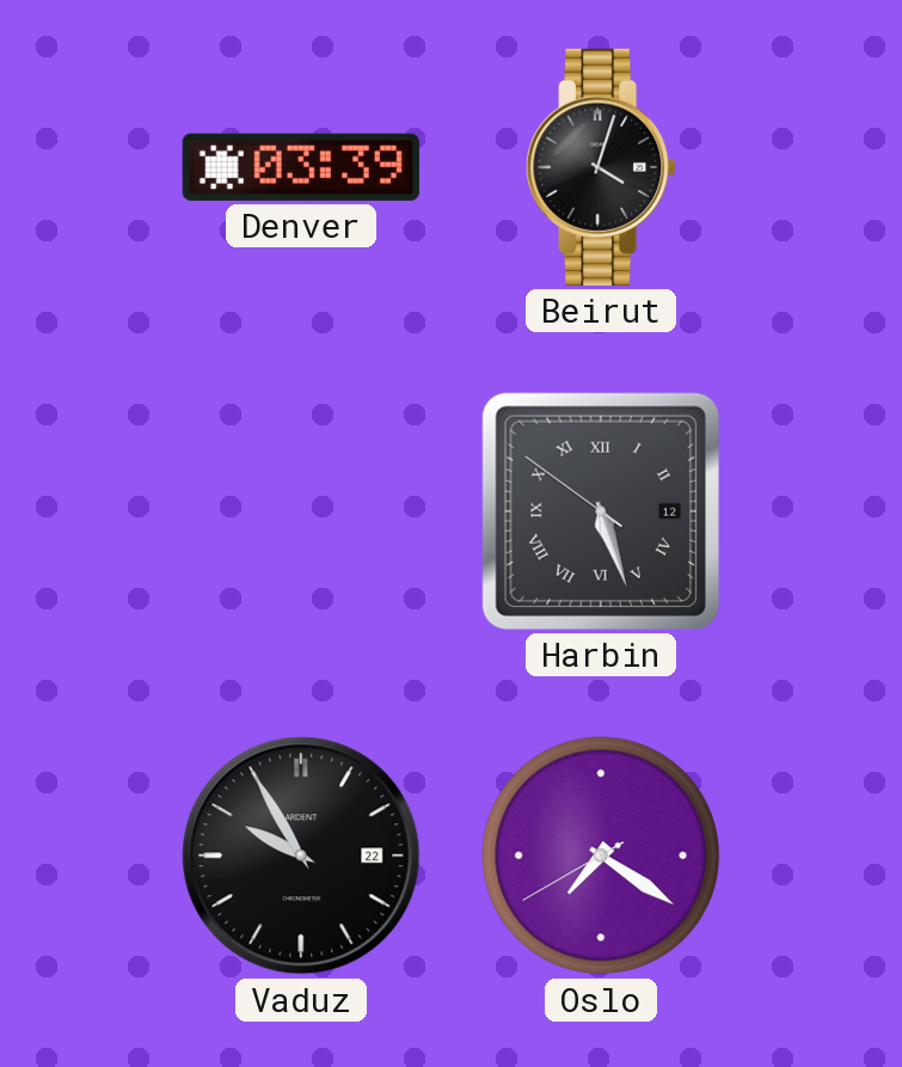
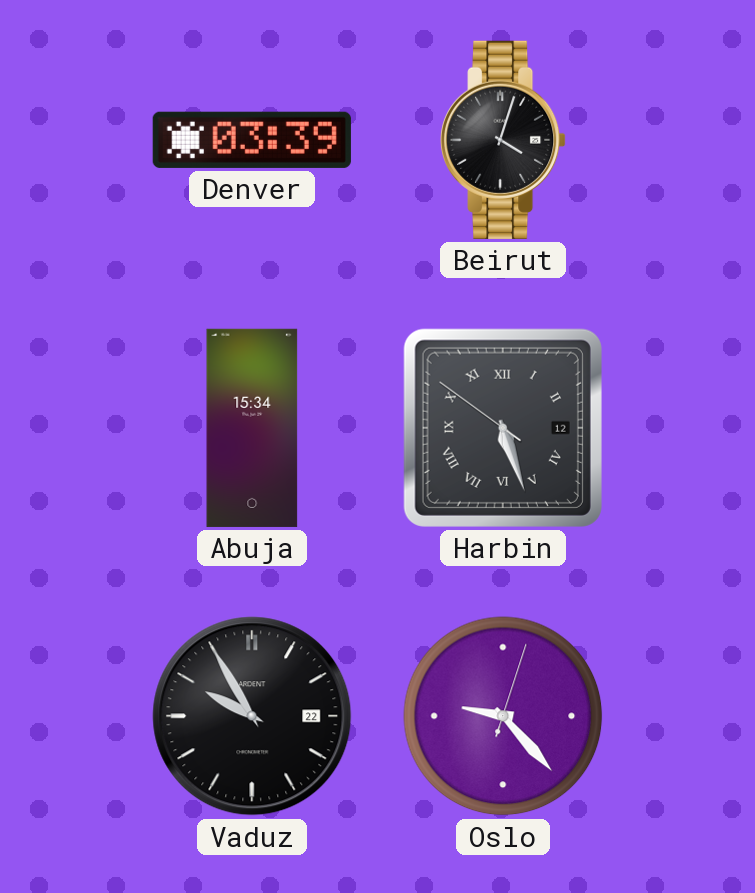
Abuja: none -> 15:34
Oslo: 7:20 -> 9:23
